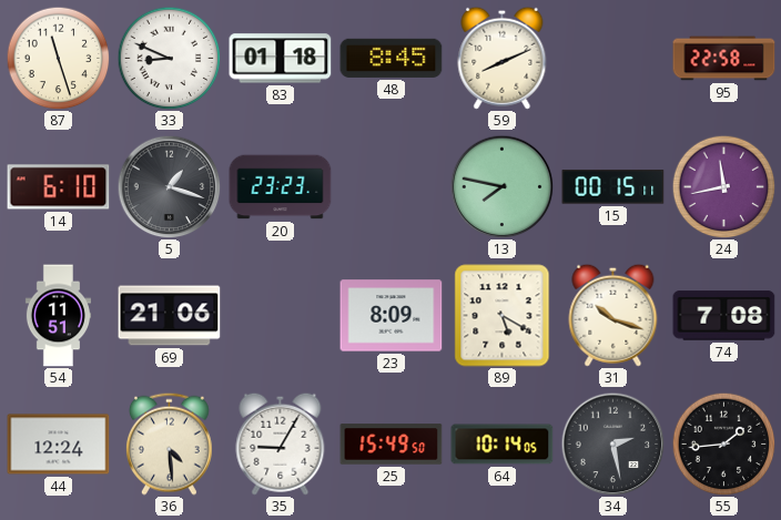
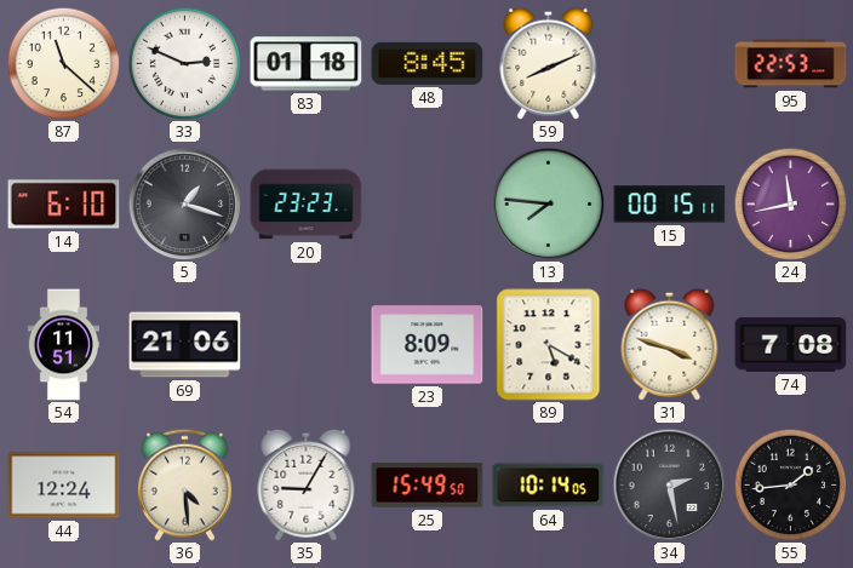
87: 11:27 -> 11:22
33: 8:49 -> 2:49
95: 22:58 -> 22:53
13: 7:47 -> 7:46
31: 10:18 -> 3:48
